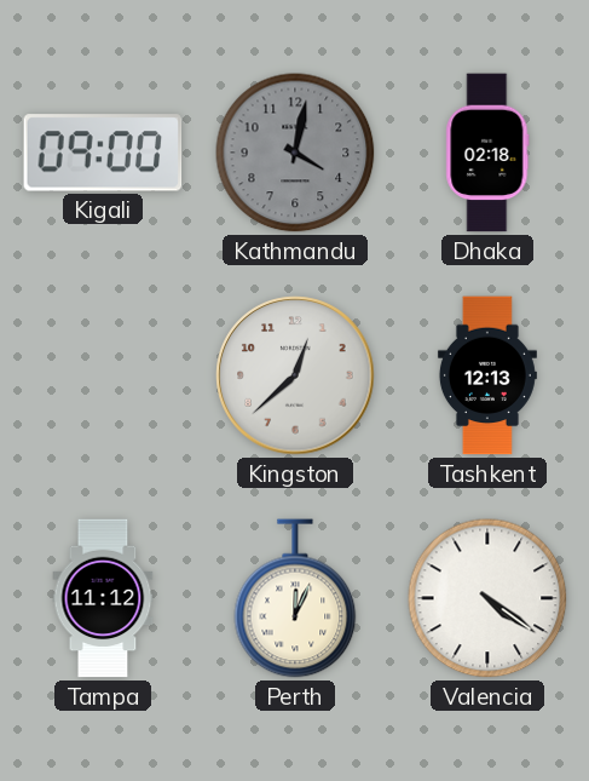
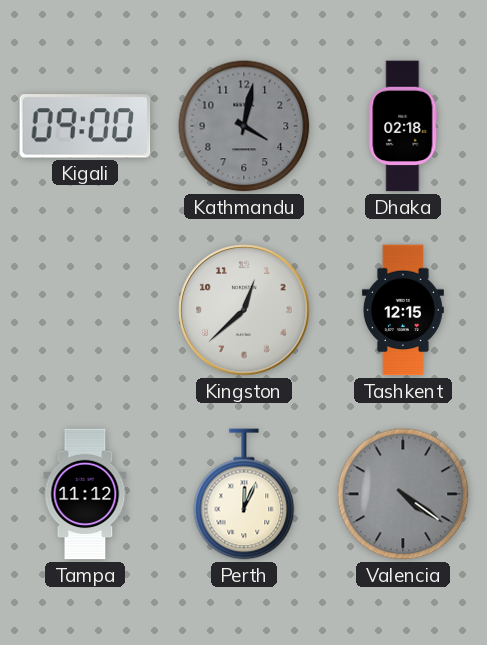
Tashkent: 12:13 -> 12:15
Valencia dial: white -> grey
